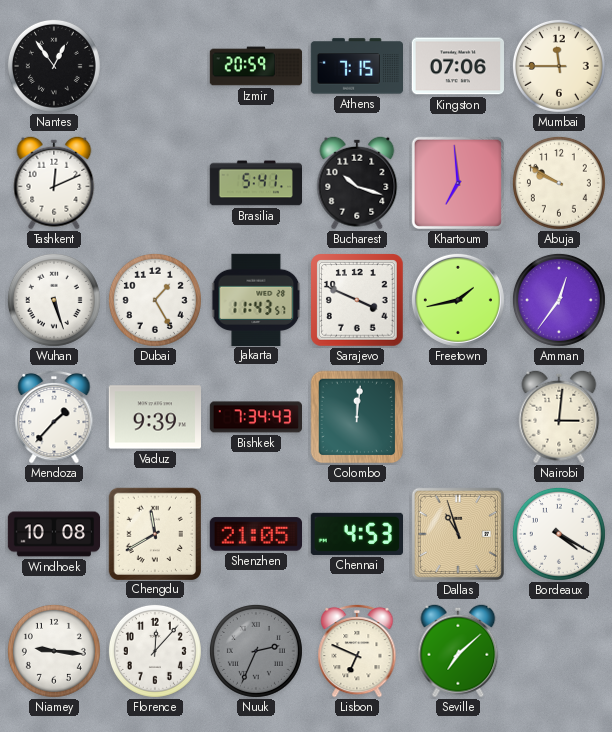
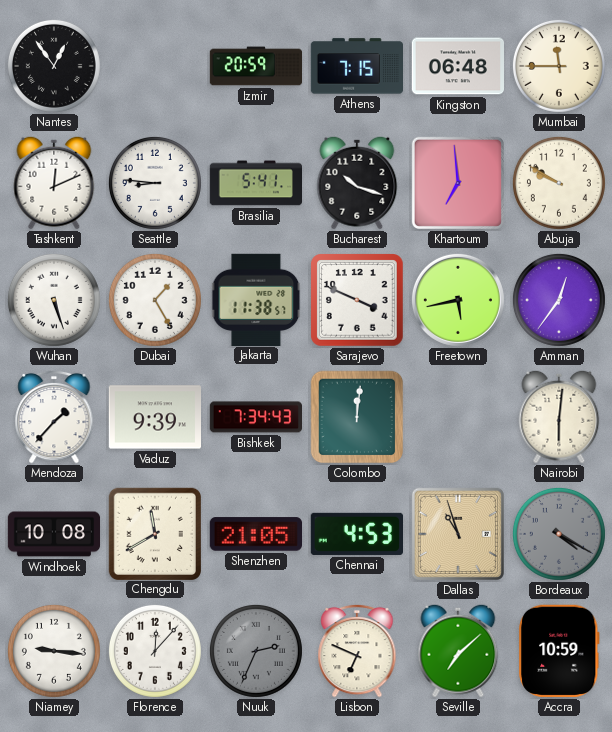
Kingston: 07:06 -> 06:48
Seattle: none -> 8:46
Jakarta: 11:43 -> 11:38
Freetown: 1:43 -> 5:43
Nairobi: 3:01 -> 6:01
Bordeaux dial: white -> grey
Accra: none -> 10:59
